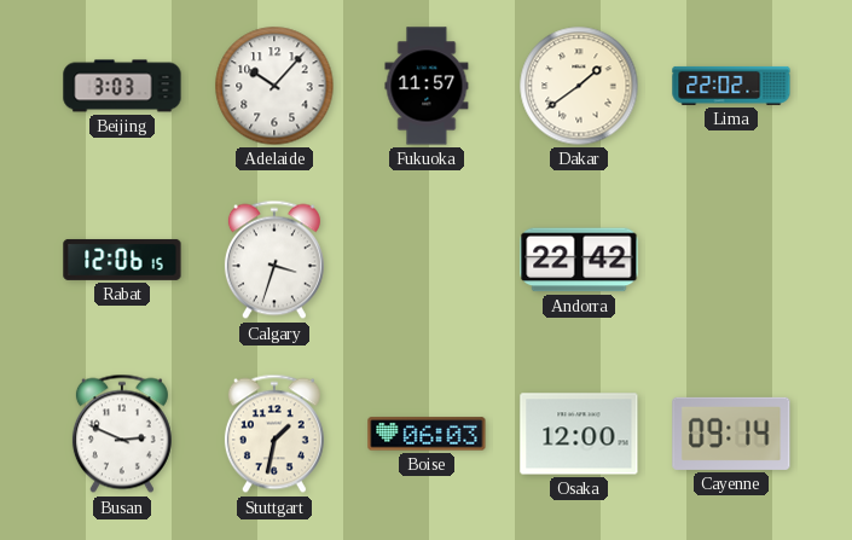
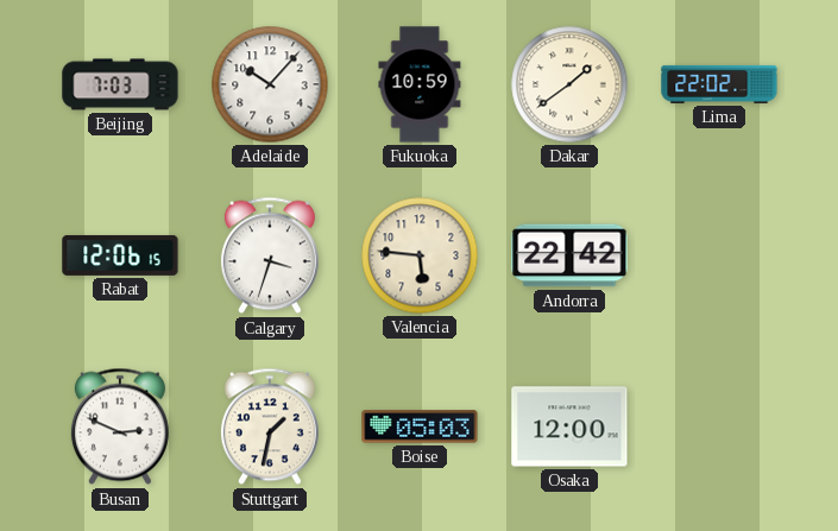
Beijing: 3:03 -> 7:03
Fukuoka: 11:57 -> 10:59
Valencia: none -> 5:46
Boise: 06:03 -> 05:03
Cayenne: 09:14 -> none
